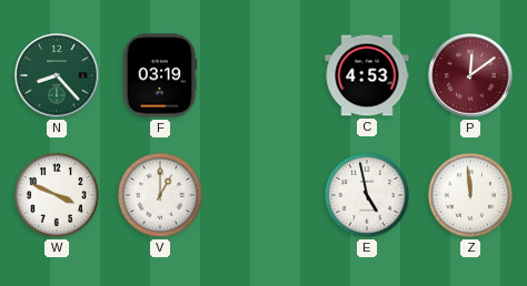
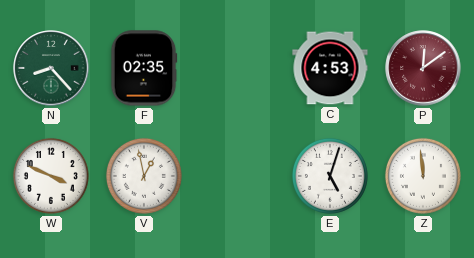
F: 03:19 -> 02:35
V: 1:00 -> 12:58
E: 4:58 -> 5:03
